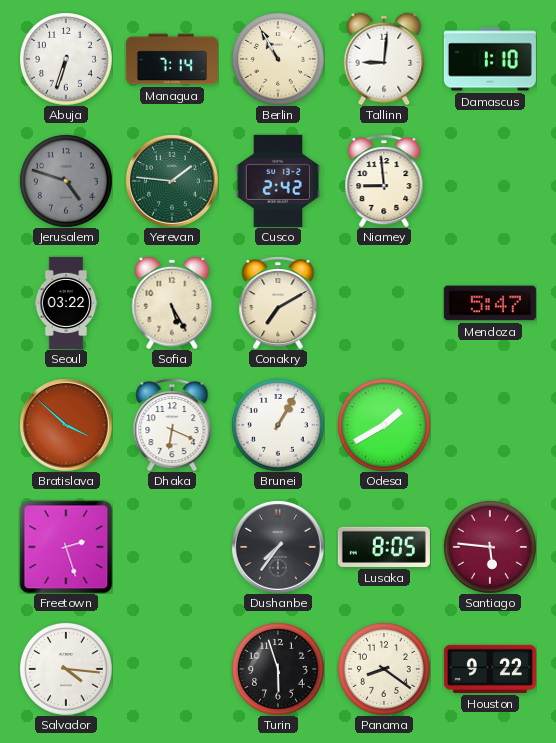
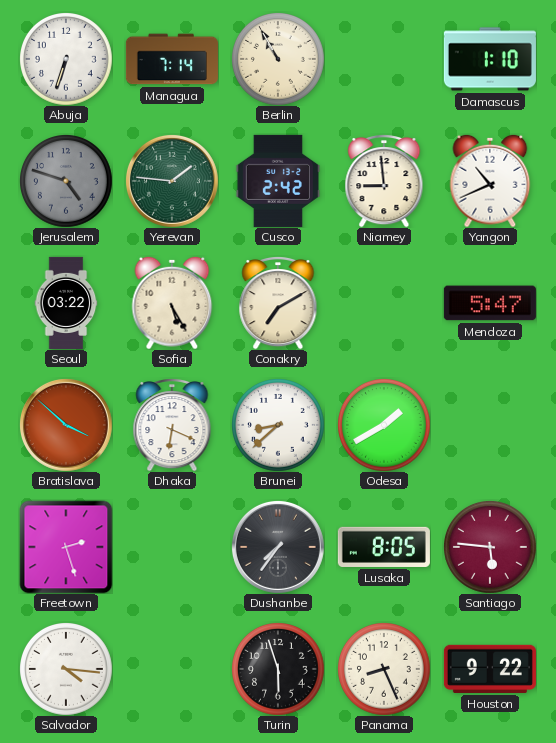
Tallinn: 9:01 -> none
Yangon: none -> 10:41
Brunei: 1:05 -> 8:38
Panama: 8:21 -> 8:26
